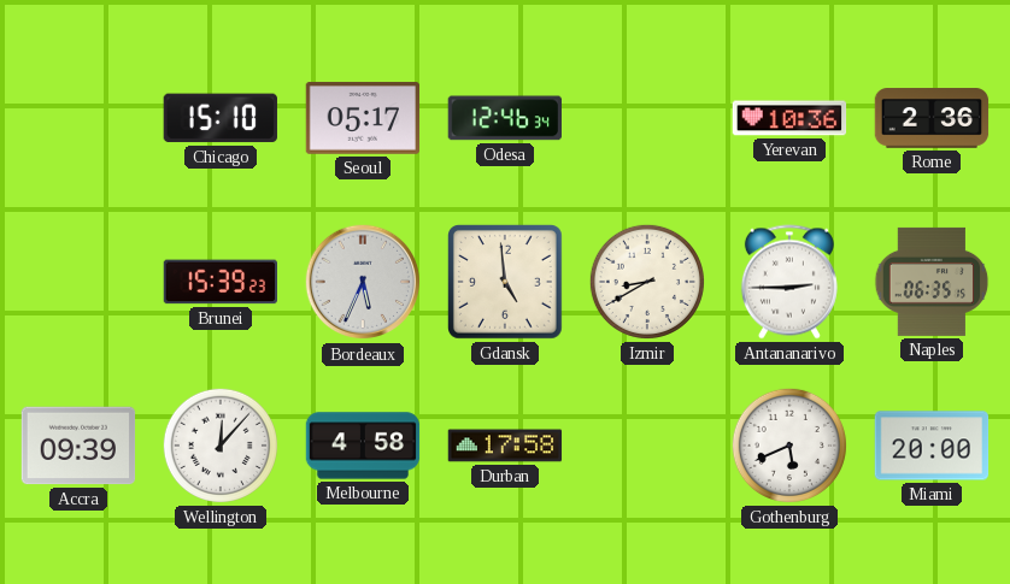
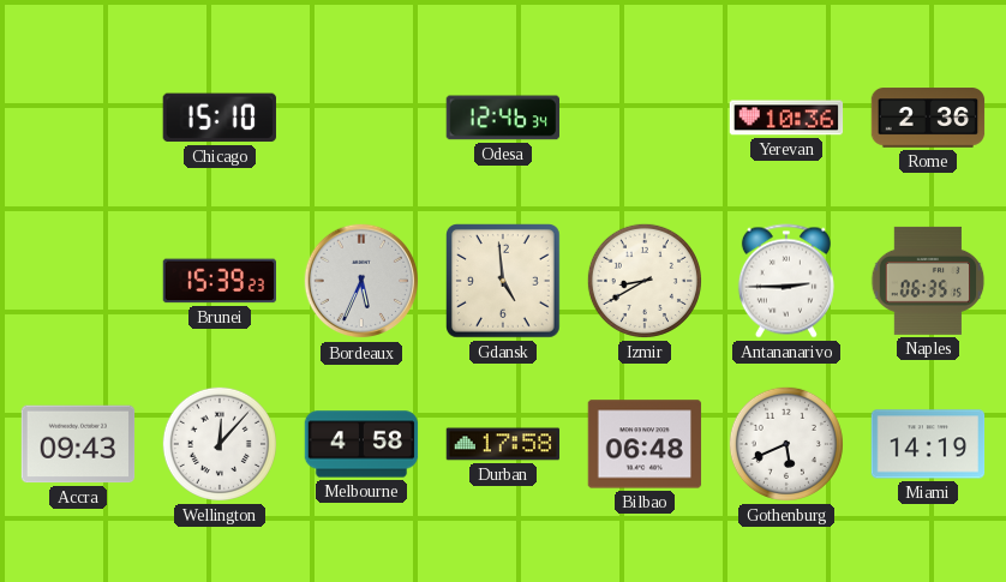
Seoul: 05:17 -> none
Accra: 09:39 -> 09:43
Bilbao: none -> 06:48
Miami: 20:00 -> 14:19
